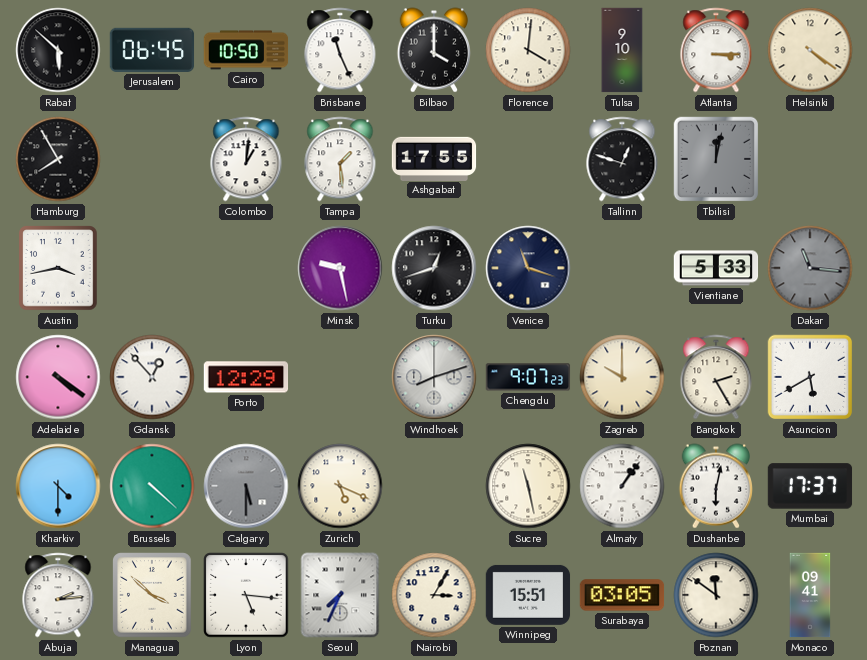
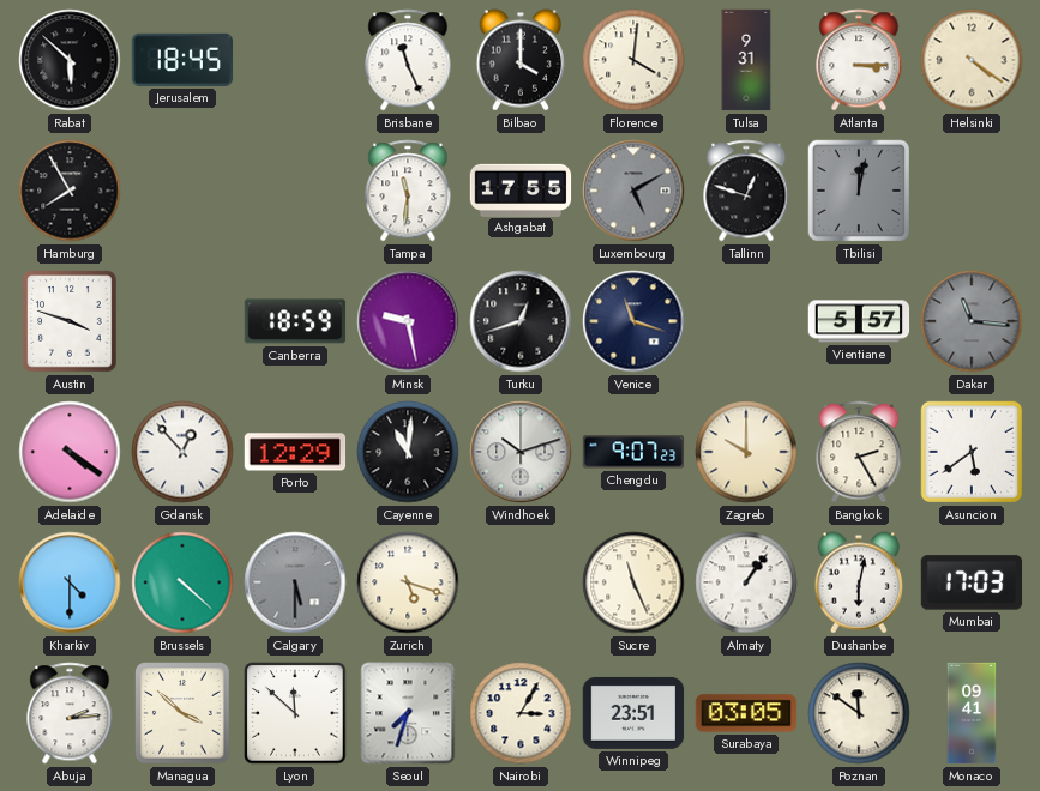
Jerusalem: 06:45 -> 18:45
Cairo: 10:50 -> none
Tulsa: 9:10 -> 9:31
Colombo: 1:01 -> none
Tampa: 1:29 -> 11:31
Luxembourg: none -> 5:10
Austin: 3:43 -> 3:48
Canberra: none -> 18:59
Vientiane: 5:33 -> 5:57
Cayenne: none -> 11:01
Windhoek: 8:12 -> 10:12
Asuncion: 5:40 -> 5:39
Zurich: 5:19 -> 5:18
Sucre: 11:28 -> 11:26
Mumbai: 17:37 -> 17:03
Lyon: 5:16 -> 11:52
Seoul: 7:34 -> 7:33
Winnipeg: 15:51 -> 23:51
